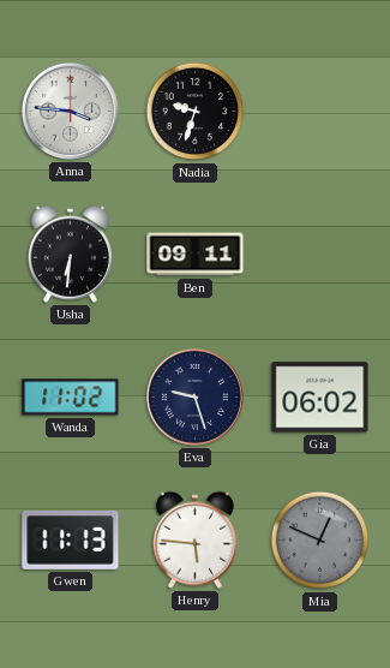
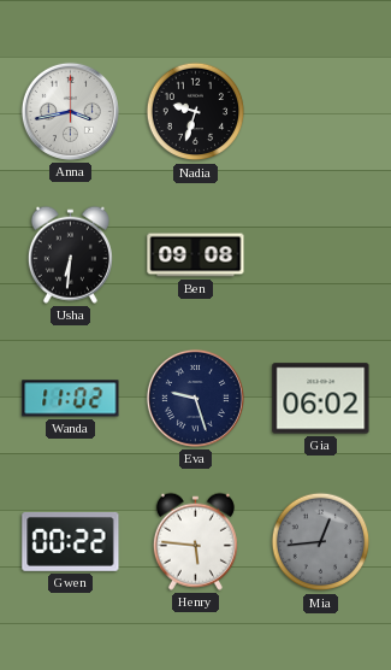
Anna: 3:46 -> 3:43
Ben: 09:11 -> 09:08
Gwen: 11:13 -> 00:22
Mia: 12:49 -> 12:44
